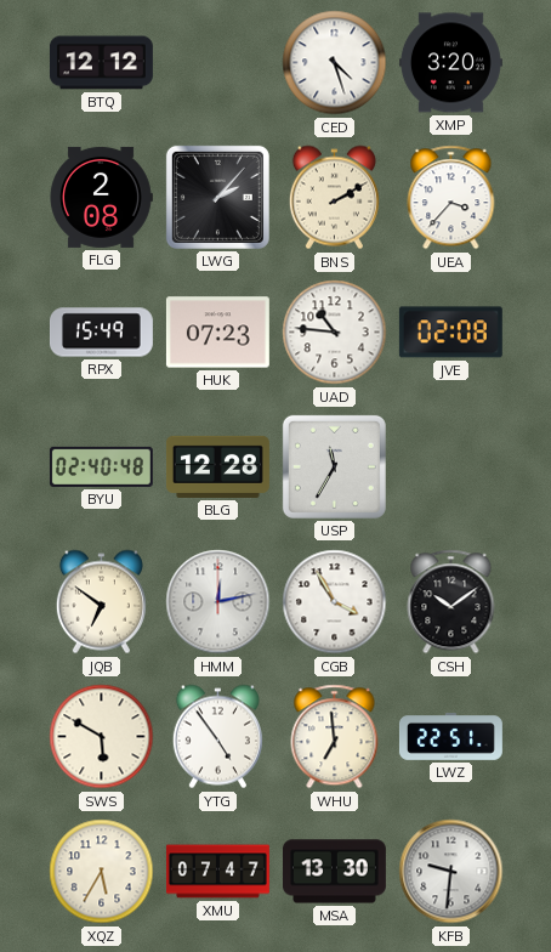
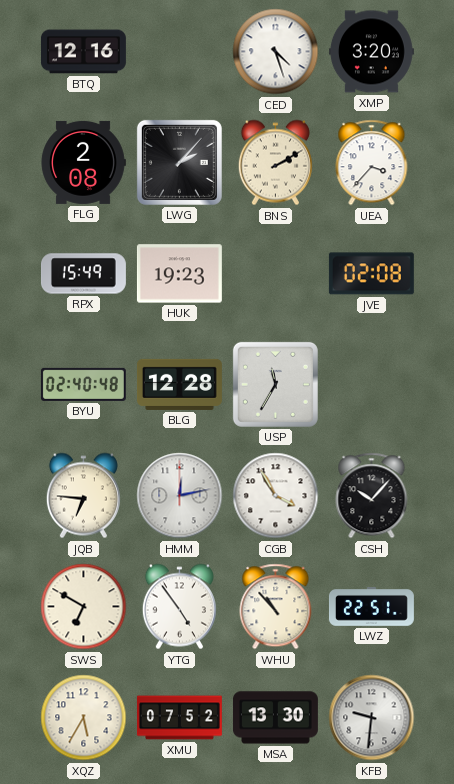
BTQ: 12:12 -> 12:16
HUK: 07:23 -> 19:23
UAD: 10:46 -> none
JQB: 6:51 -> 6:46
CSH: 10:09 -> 10:07
SWS: 5:50 -> 6:50
WHU: 6:59 -> 10:53
XMU: 07:47 -> 07:52
